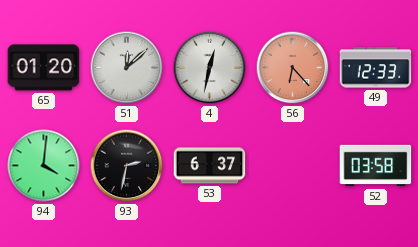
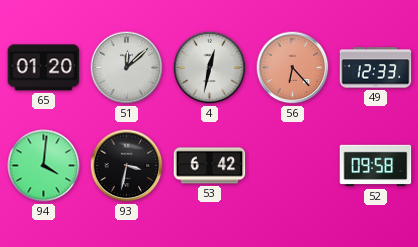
93: 2:32 -> 3:32
53: 6:37 -> 6:42
52: 03:58 -> 09:58
